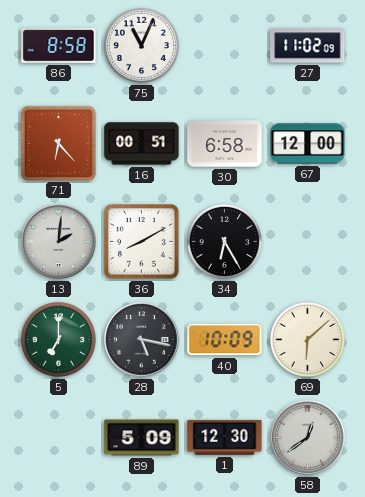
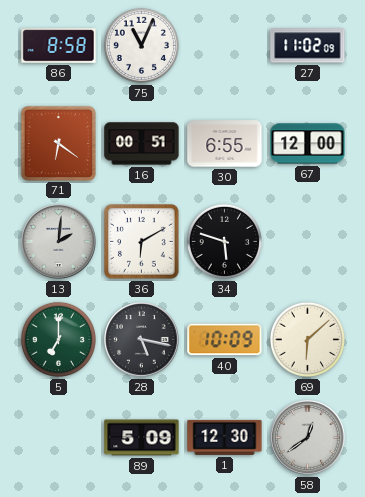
71: 6:23 -> 6:21
30: 6:58 -> 6:55
36: 8:10 -> 6:10
34: 6:25 -> 5:48
